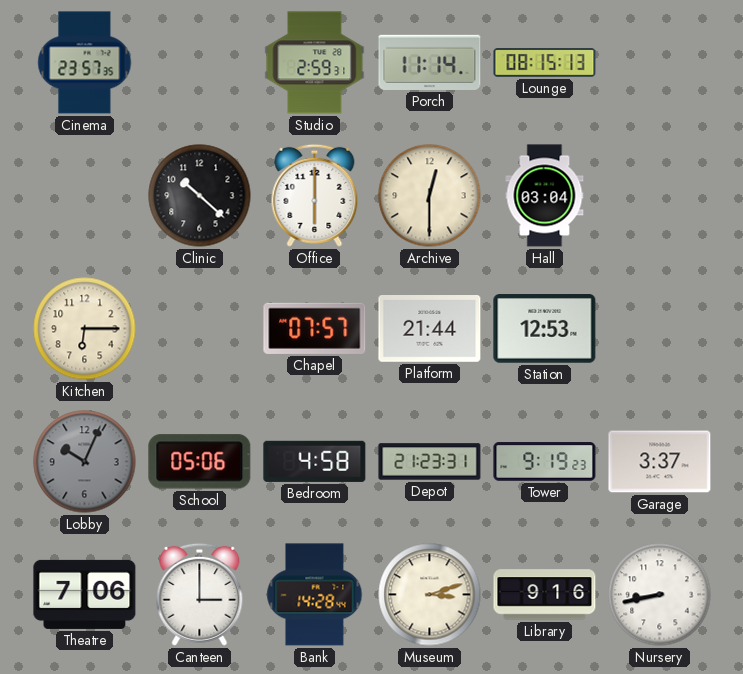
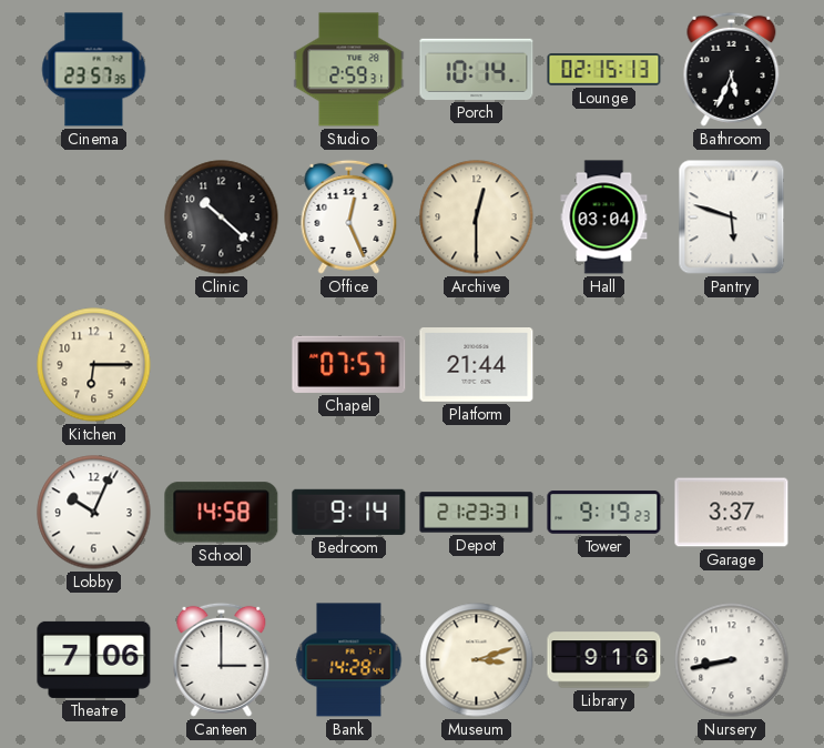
Porch: 11:14 -> 10:14
Lounge: 08:15 -> 02:15
Bathroom: none -> 5:34
Office: 6:00 -> 12:26
Pantry: none -> 5:48
Station: 12:53 -> none
Lobby dial: grey -> white
School: 05:06 -> 14:58
Bedroom: 4:58 -> 9:14
